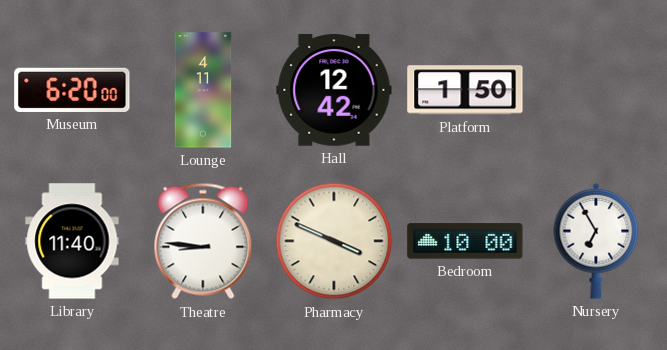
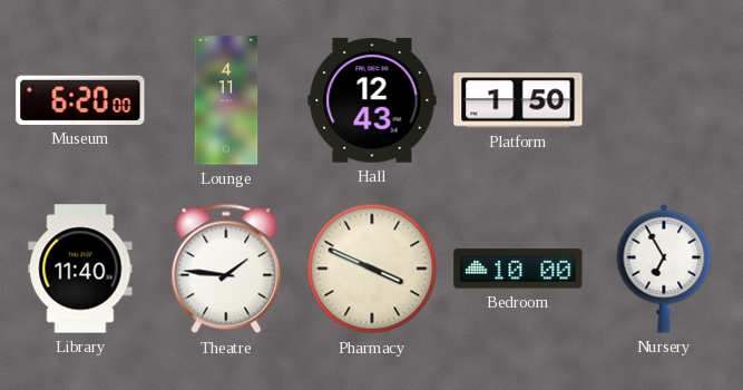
Hall: 12:42 -> 12:43
Theatre: 8:46 -> 1:46
